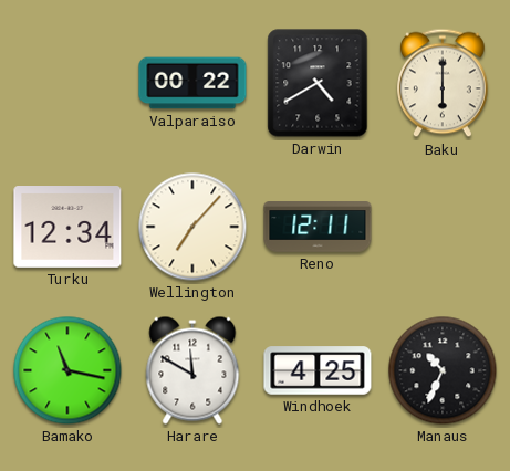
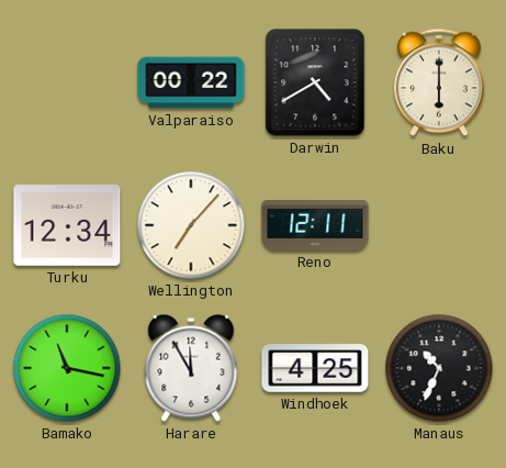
Harare: 11:50 -> 11:55
